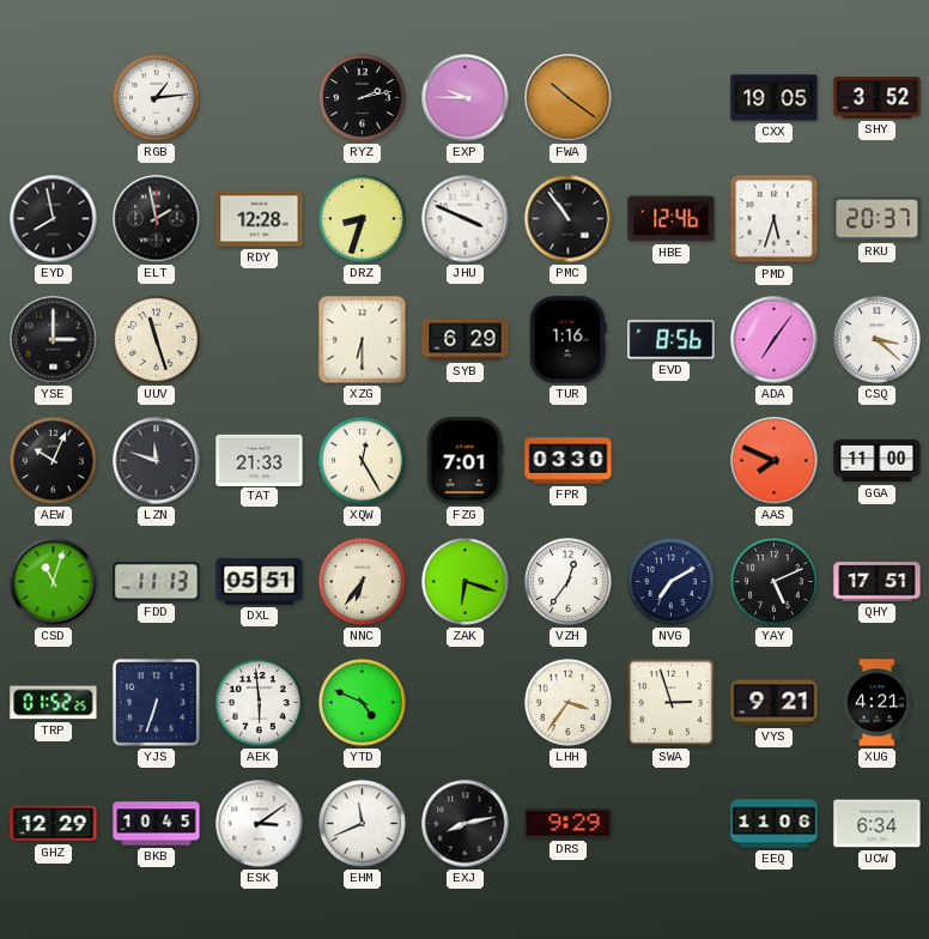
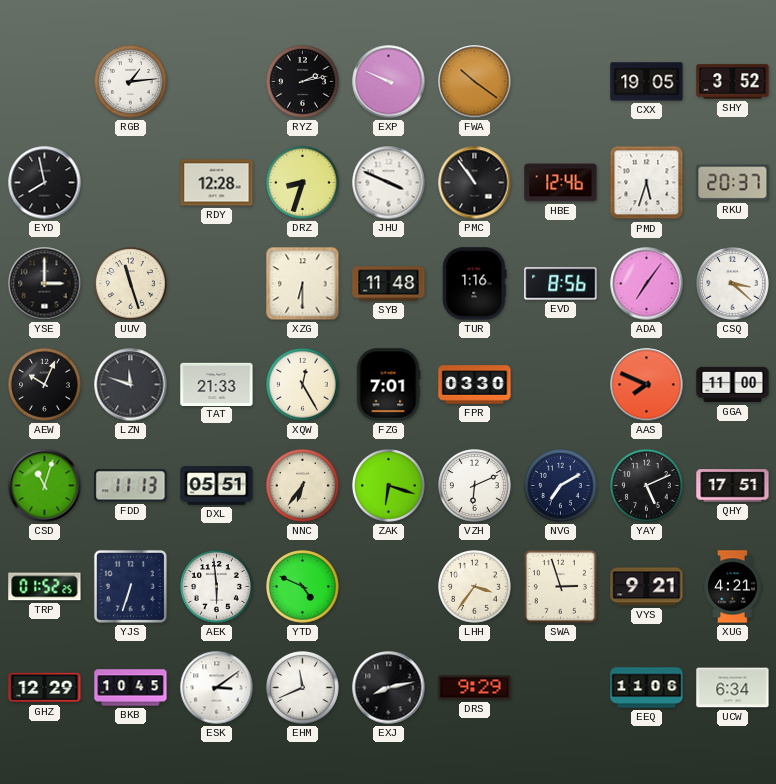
EXP: 9:45 -> 9:49
ELT: 1:58 -> none
SYB: 6:29 -> 11:48
VZH: 12:36 -> 6:11
